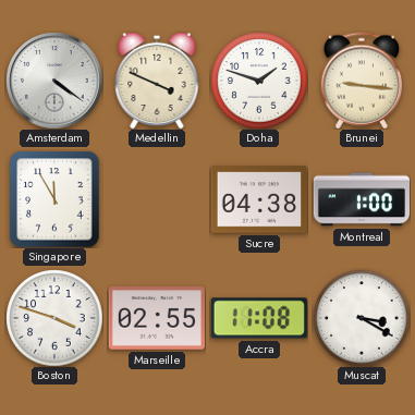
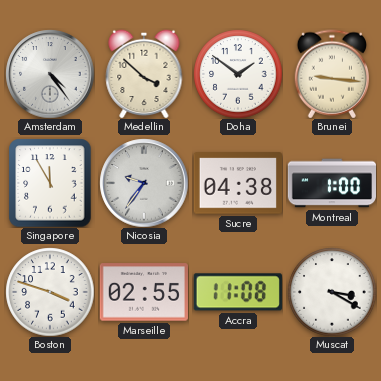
Amsterdam: 4:21 -> 4:24
Medellin: 3:49 -> 3:52
Doha: 1:48 -> 1:51
Nicosia: none -> 9:36
